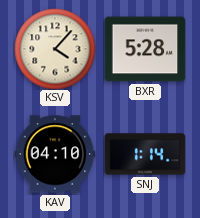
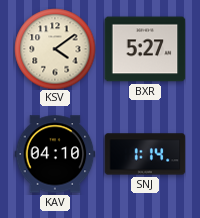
KSV: 4:07 -> 4:09
BXR: 5:28 -> 5:27
